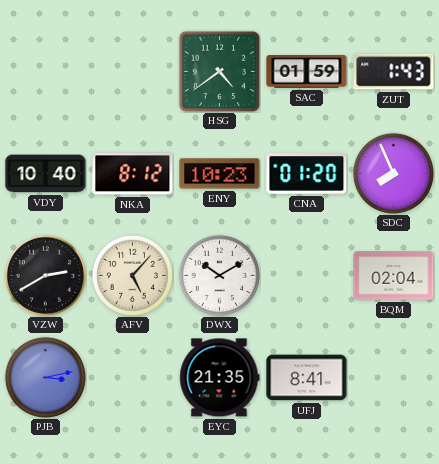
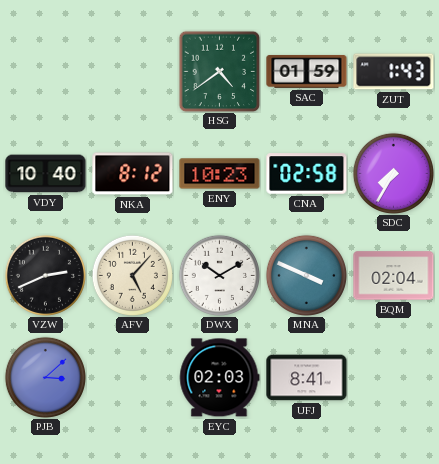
CNA: 01:20 -> 02:58
SDC: 7:56 -> 7:35
VZW: 2:40 -> 2:41
MNA: none -> 3:49
PJB: 3:13 -> 3:08
EYC: 21:35 -> 02:03
